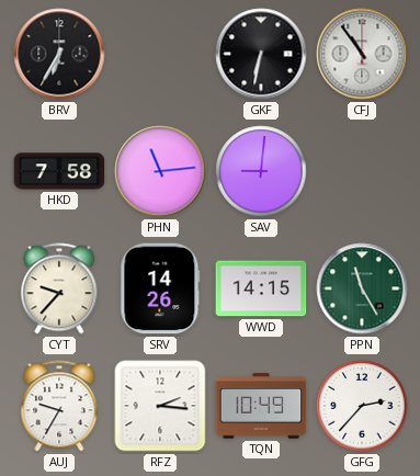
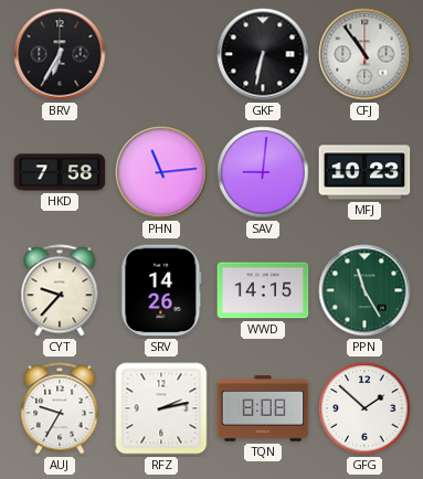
MFJ: none -> 10:23
RFZ: 2:16 -> 2:13
TQN: 10:49 -> 8:08
GFG: 2:37 -> 1:52
